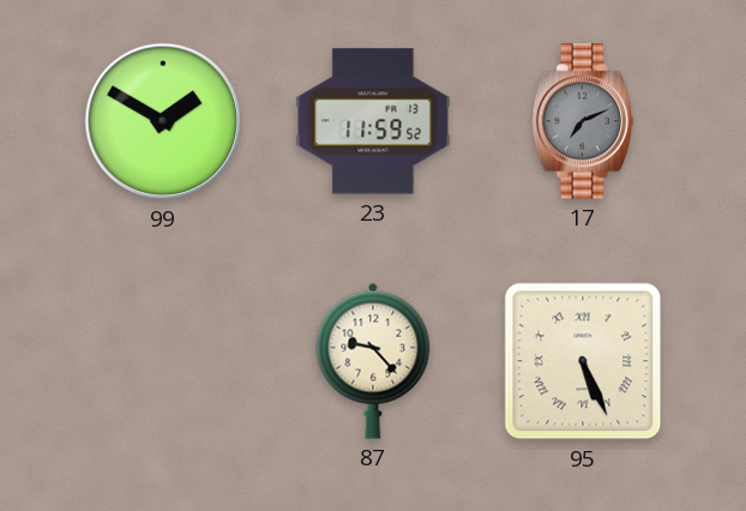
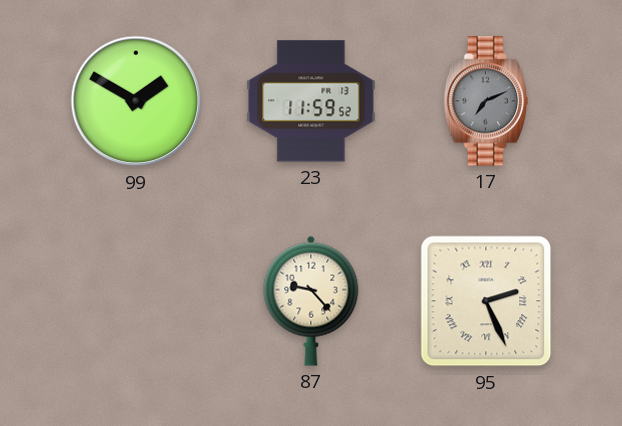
95: 5:26 -> 2:26
